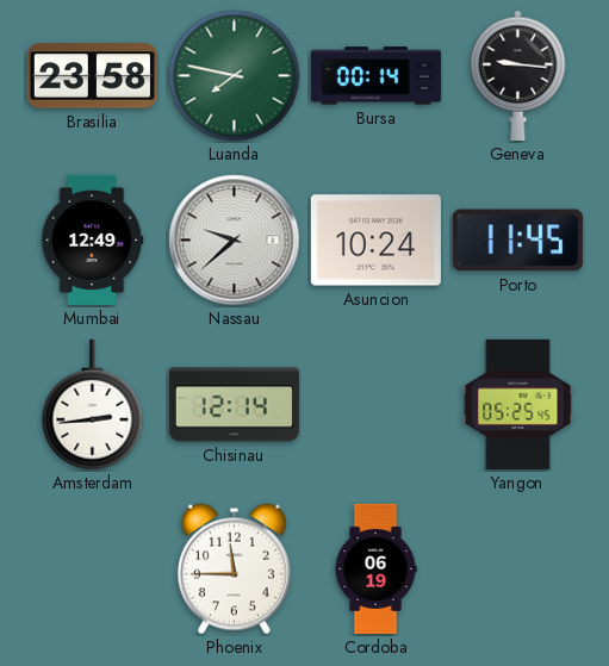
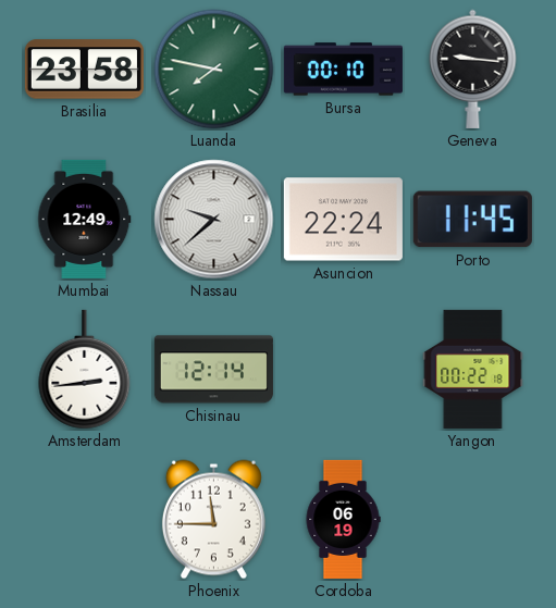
Bursa: 00:14 -> 00:10
Asuncion: 10:24 -> 22:24
Yangon: 05:25 -> 00:22
